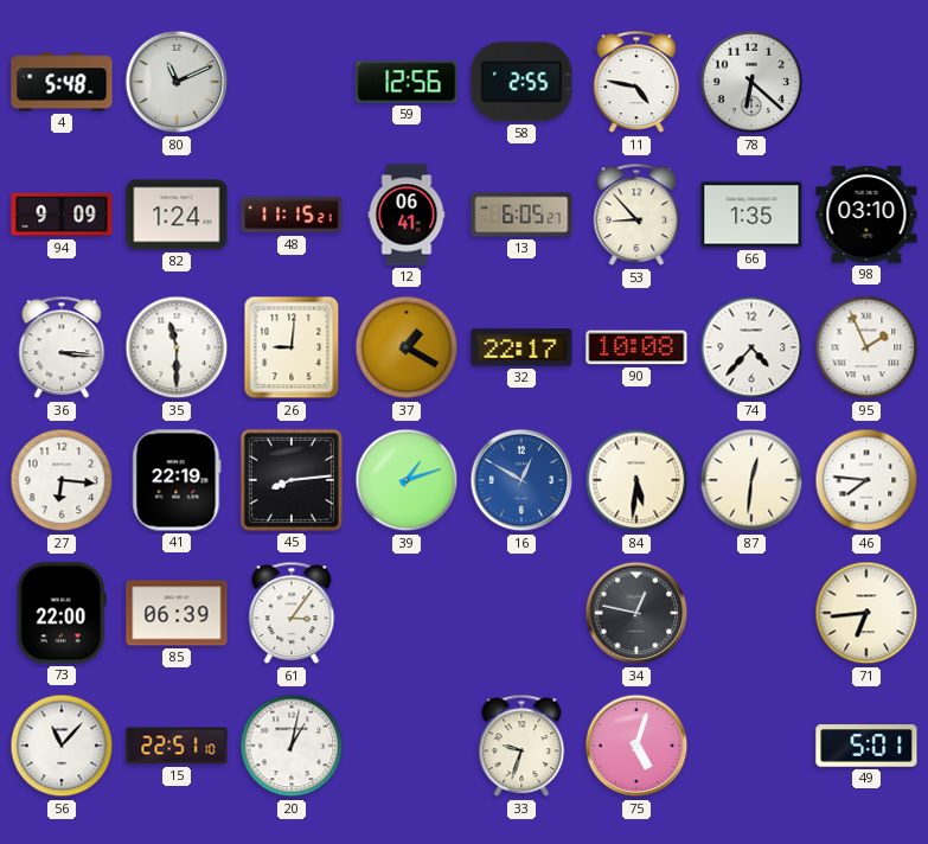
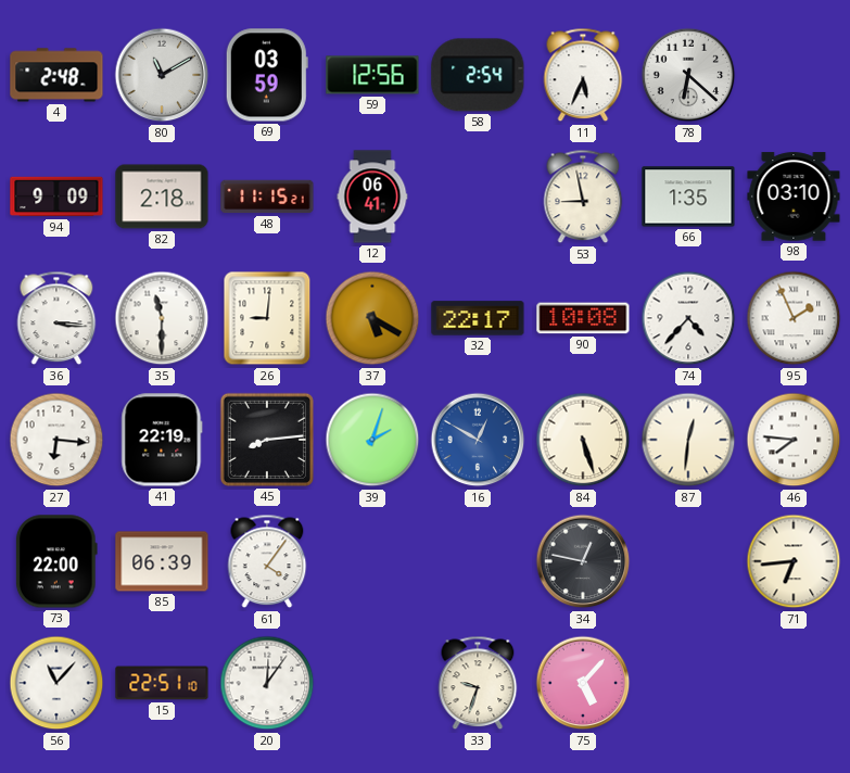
4: 5:48 -> 2:48
80: 11:11 -> 11:10
69: none -> 03:59
58: 2:55 -> 2:54
11: 4:47 -> 5:34
82: 1:24 -> 2:18
13: 6:05 -> none
53: 8:53 -> 8:58
37: 1:20 -> 5:20
39: 1:12 -> 2:03
84: 5:31 -> 5:27
61: 3:06 -> 4:06
20: 1:02 -> 12:06
75: 5:03 -> 5:07
49: 5:01 -> none
